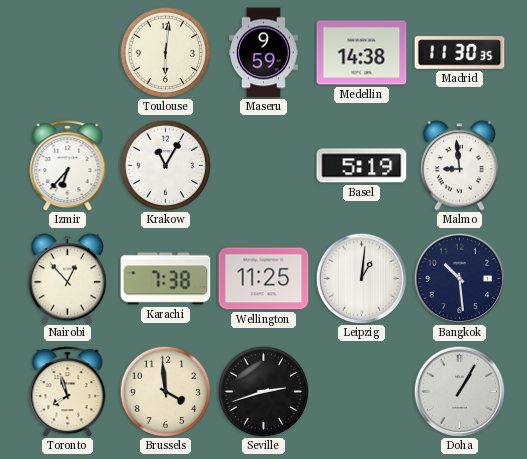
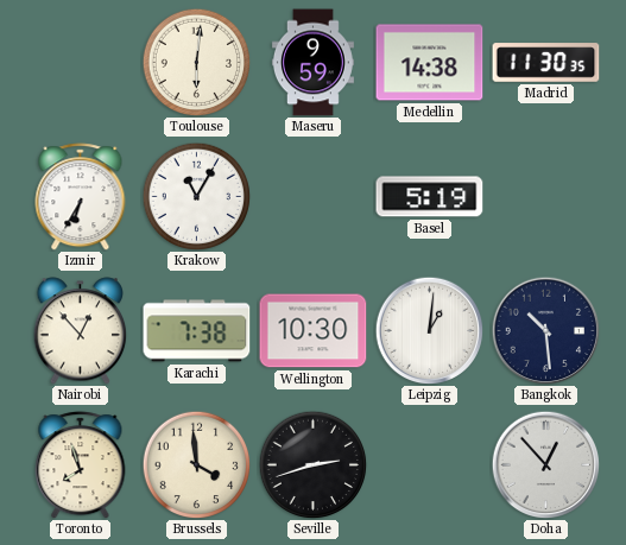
Izmir: 6:37 -> 6:35
Malmo: 8:59 -> none
Wellington: 11:25 -> 10:30
Doha: 1:05 -> 12:53
